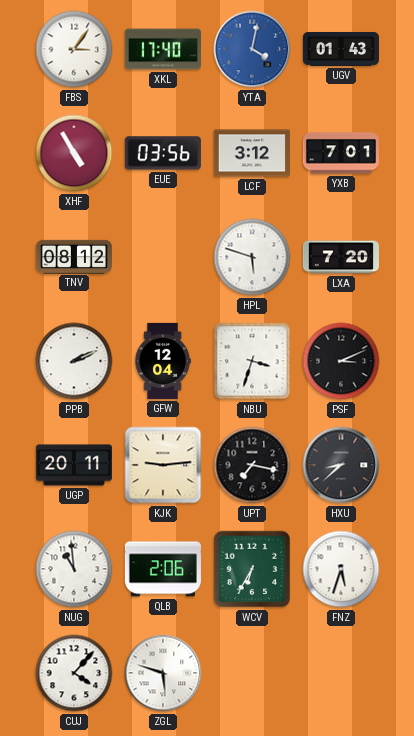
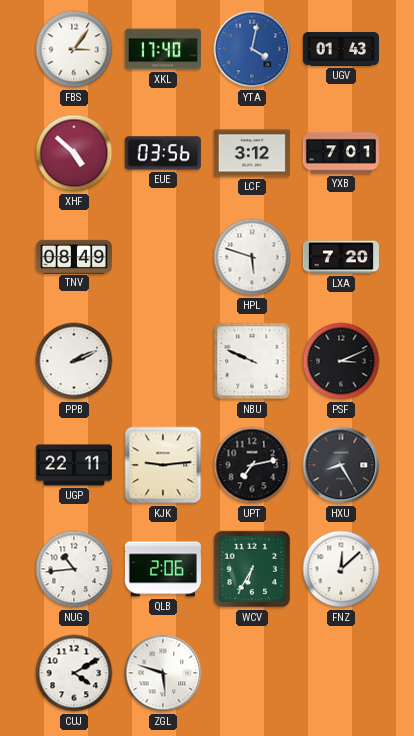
XHF: 4:55 -> 4:52
TNV: 08:12 -> 08:49
GFW: 12:04 -> none
NBU: 3:33 -> 9:49
UGP: 20:11 -> 22:11
UPT: 7:17 -> 7:13
HXU: 8:38 -> 8:25
NUG: 10:59 -> 10:44
FNZ: 5:33 -> 12:08
CUJ: 4:07 -> 4:10
